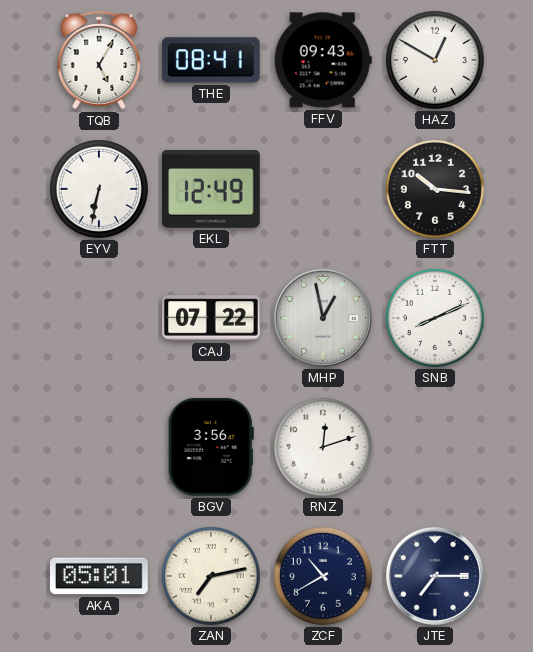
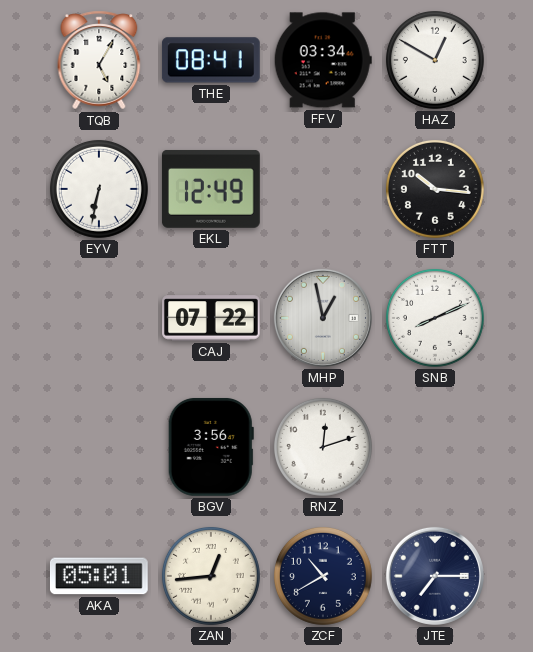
FFV: 09:43 -> 03:34
ZAN: 7:13 -> 12:44
